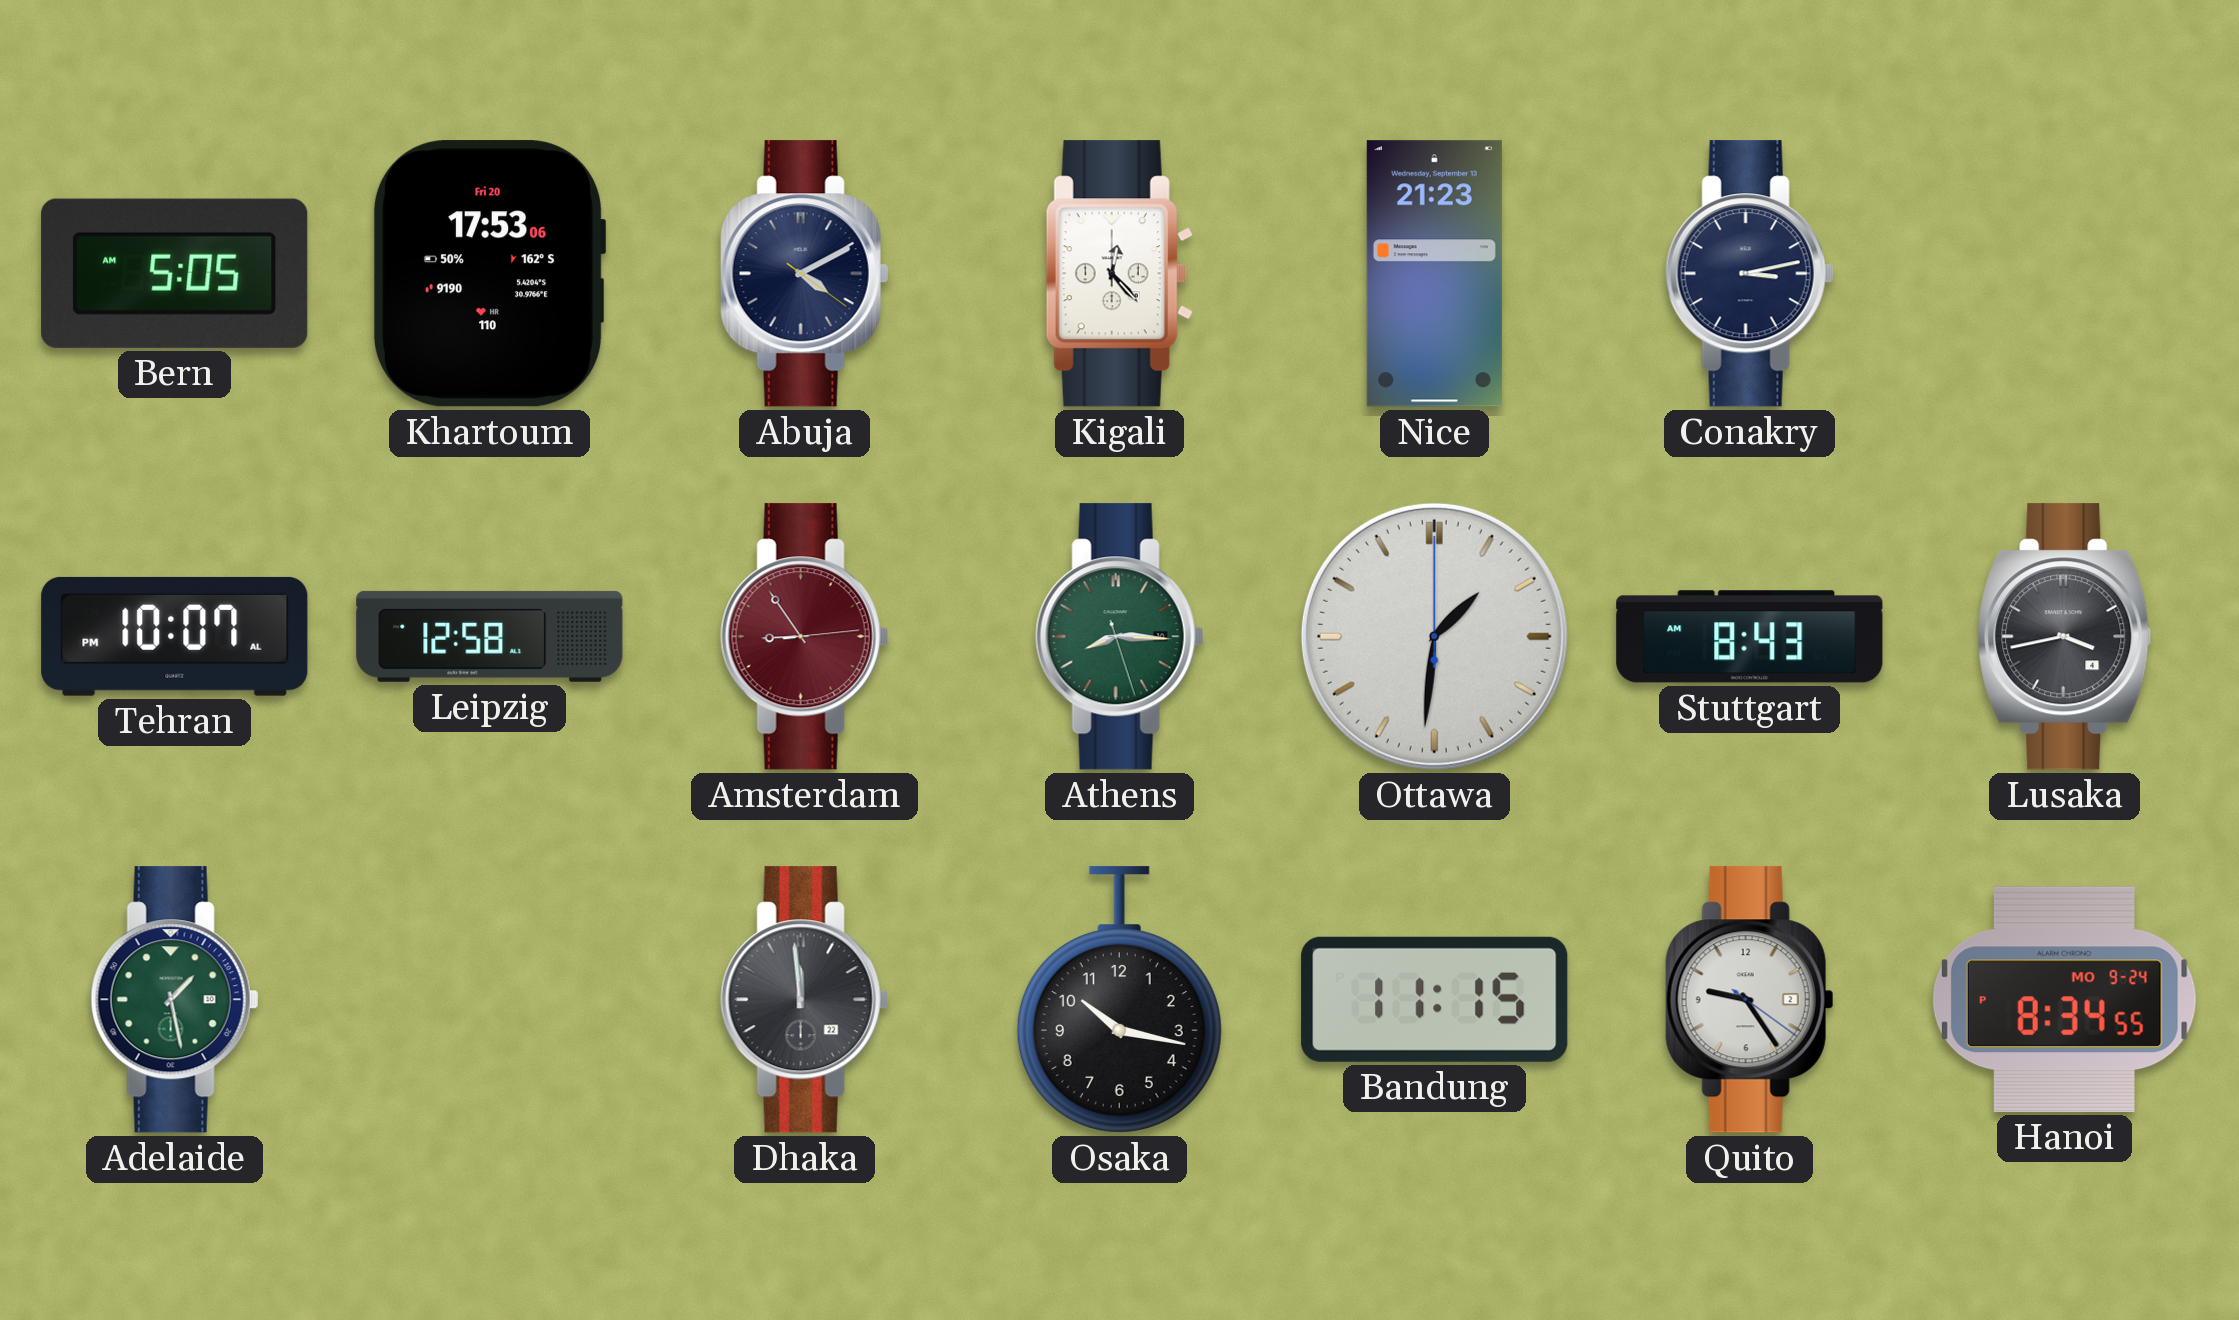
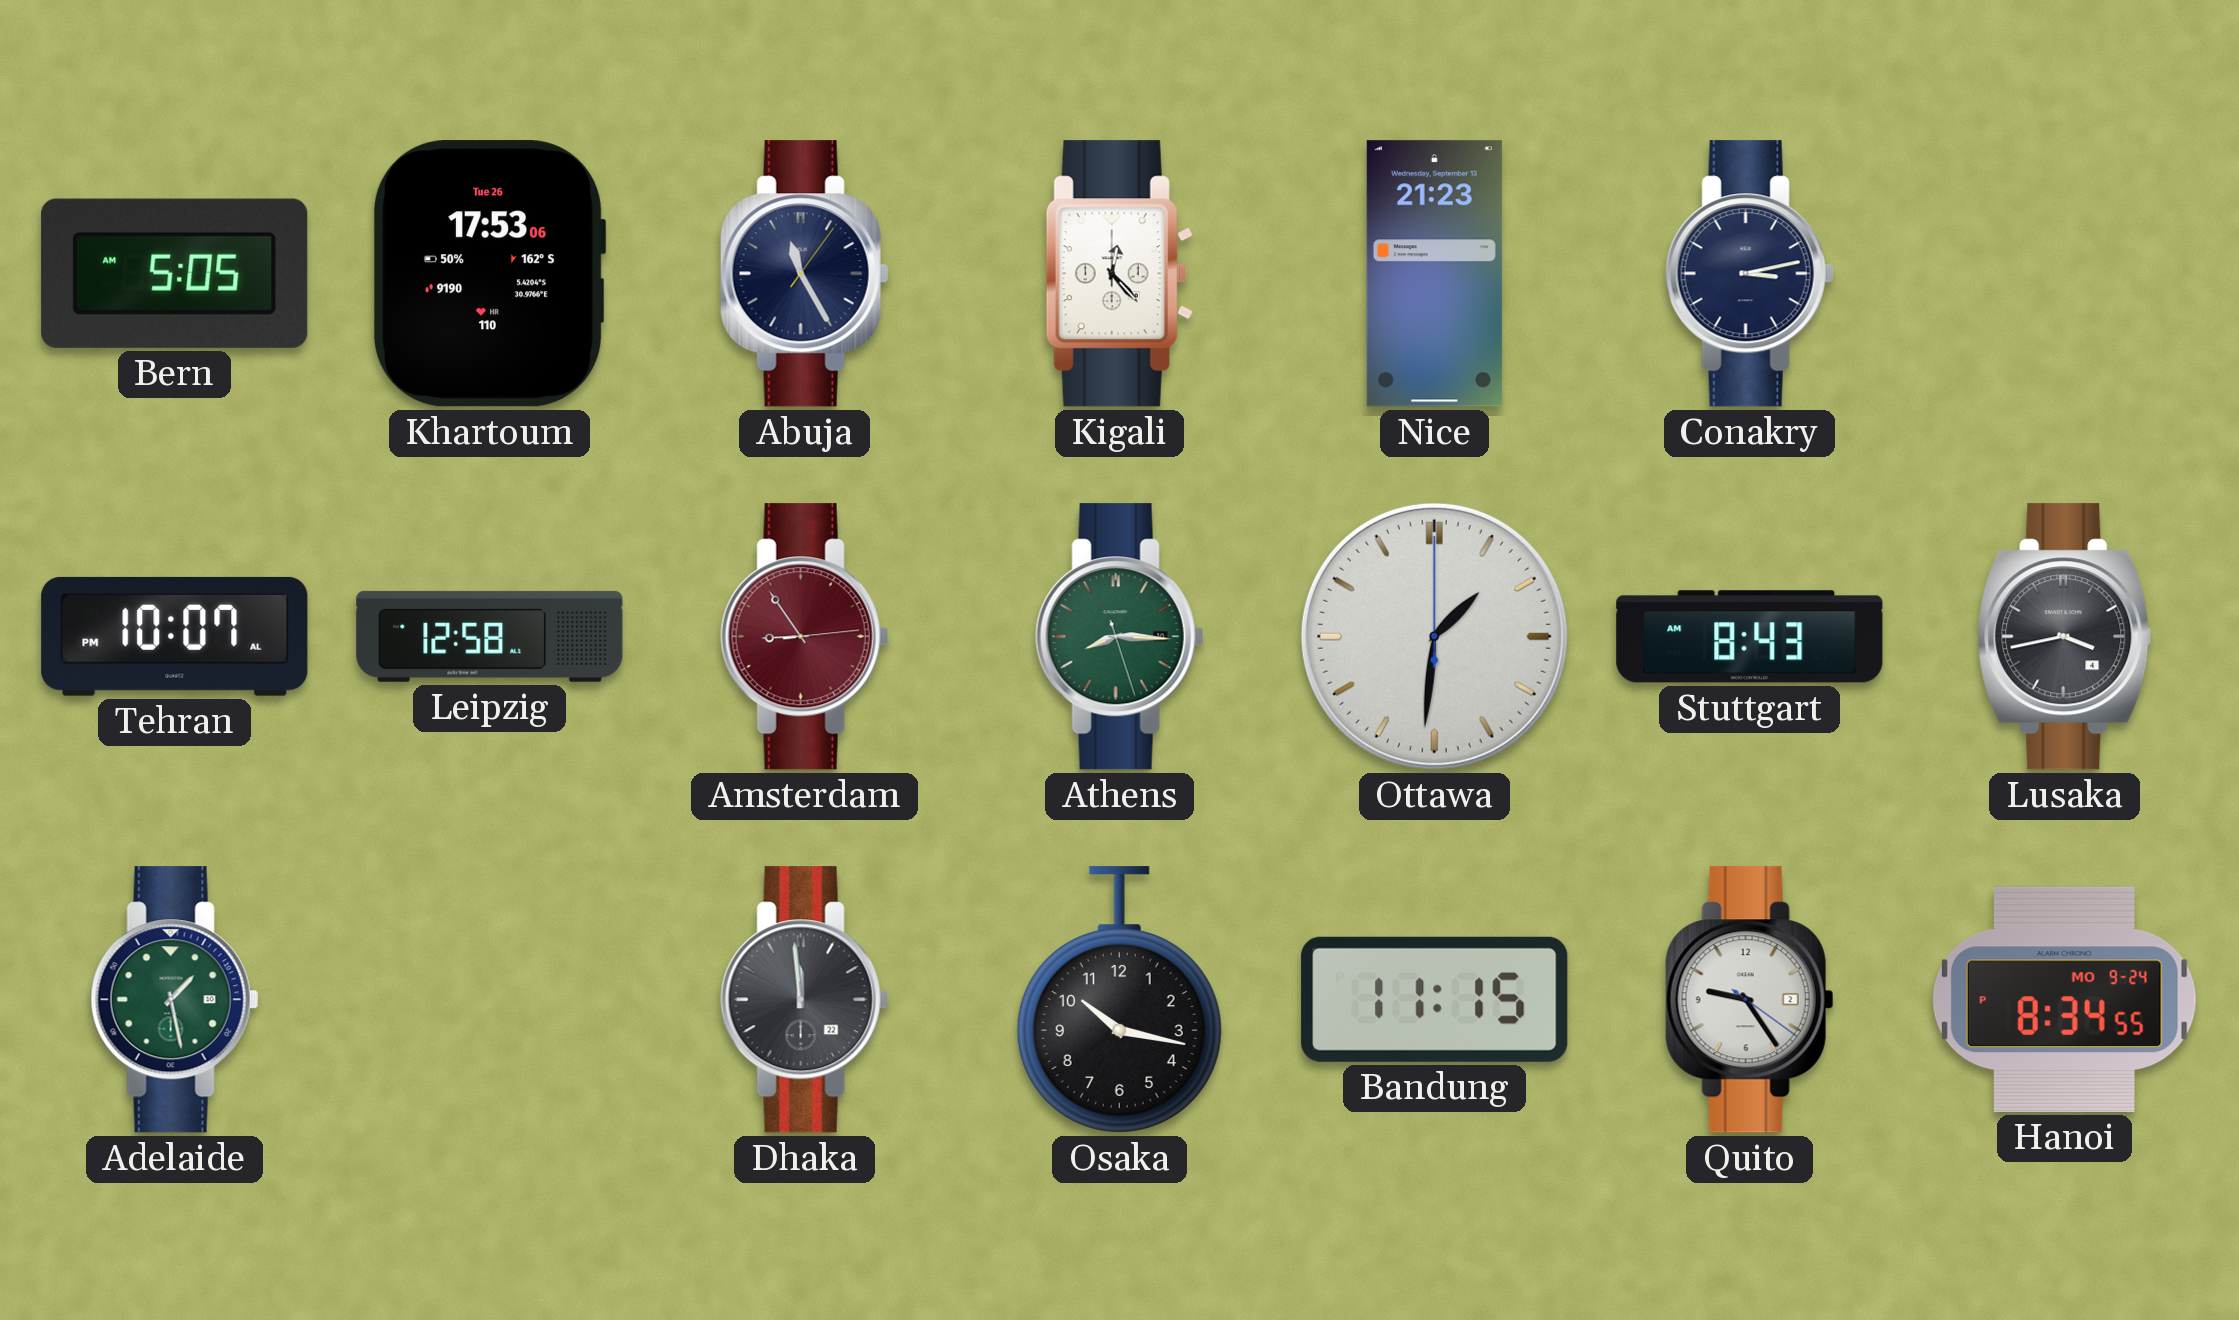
Khartoum date: Fri 20 -> Tue 26
Abuja: 4:10 -> 11:25
